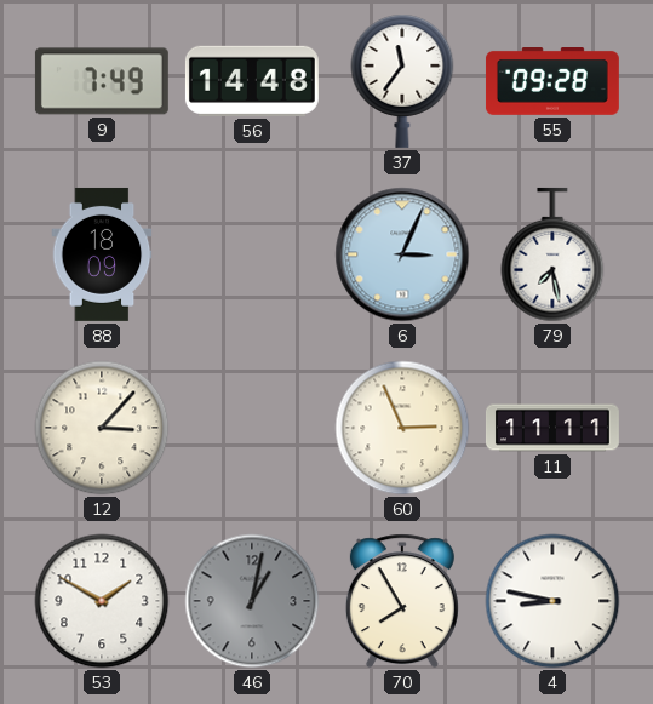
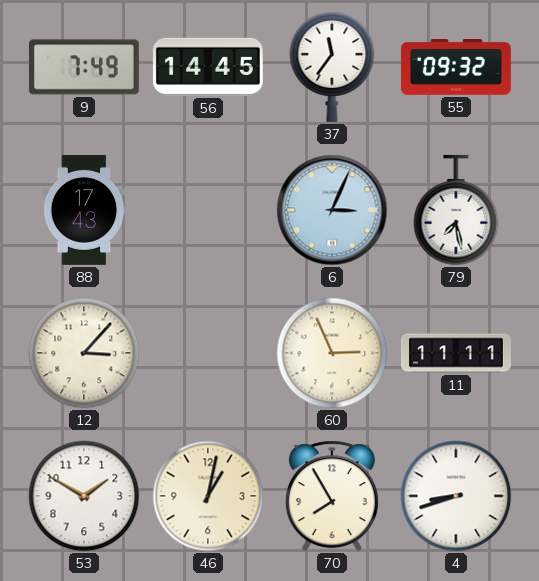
56: 14:48 -> 14:45
55: 09:28 -> 09:32
88: 18:09 -> 17:43
46 dial: grey -> cream
4: 8:47 -> 8:42
